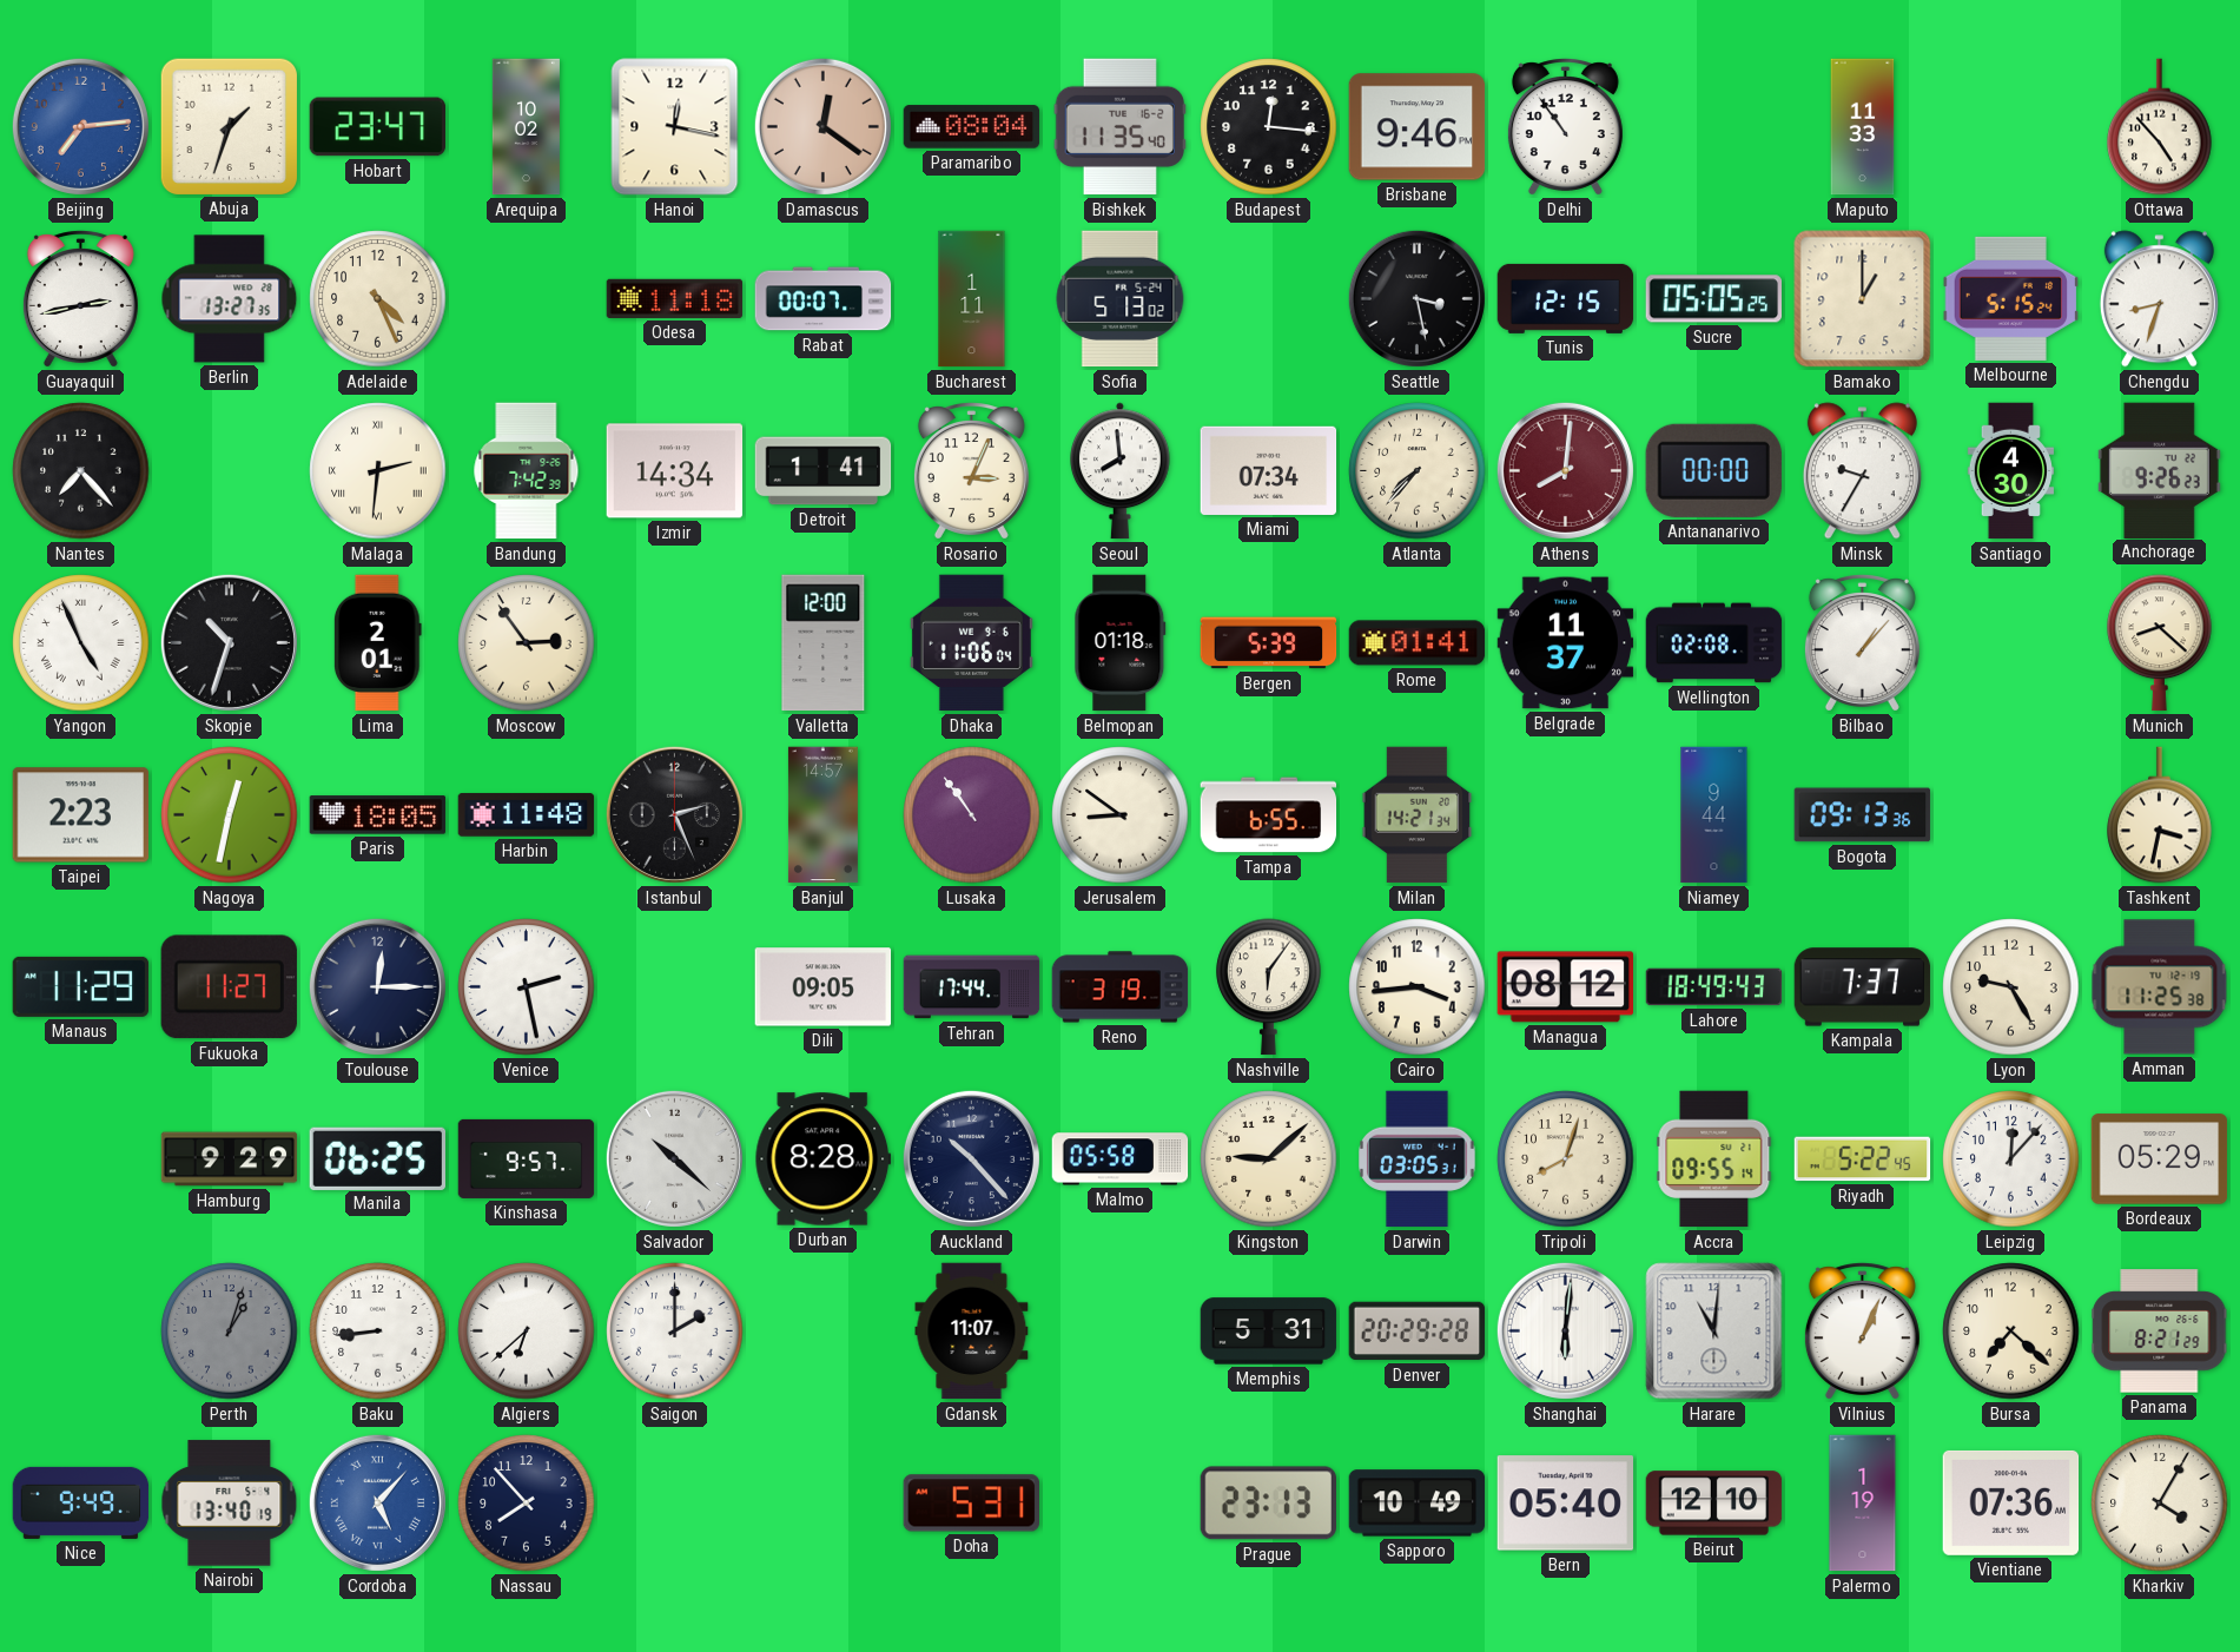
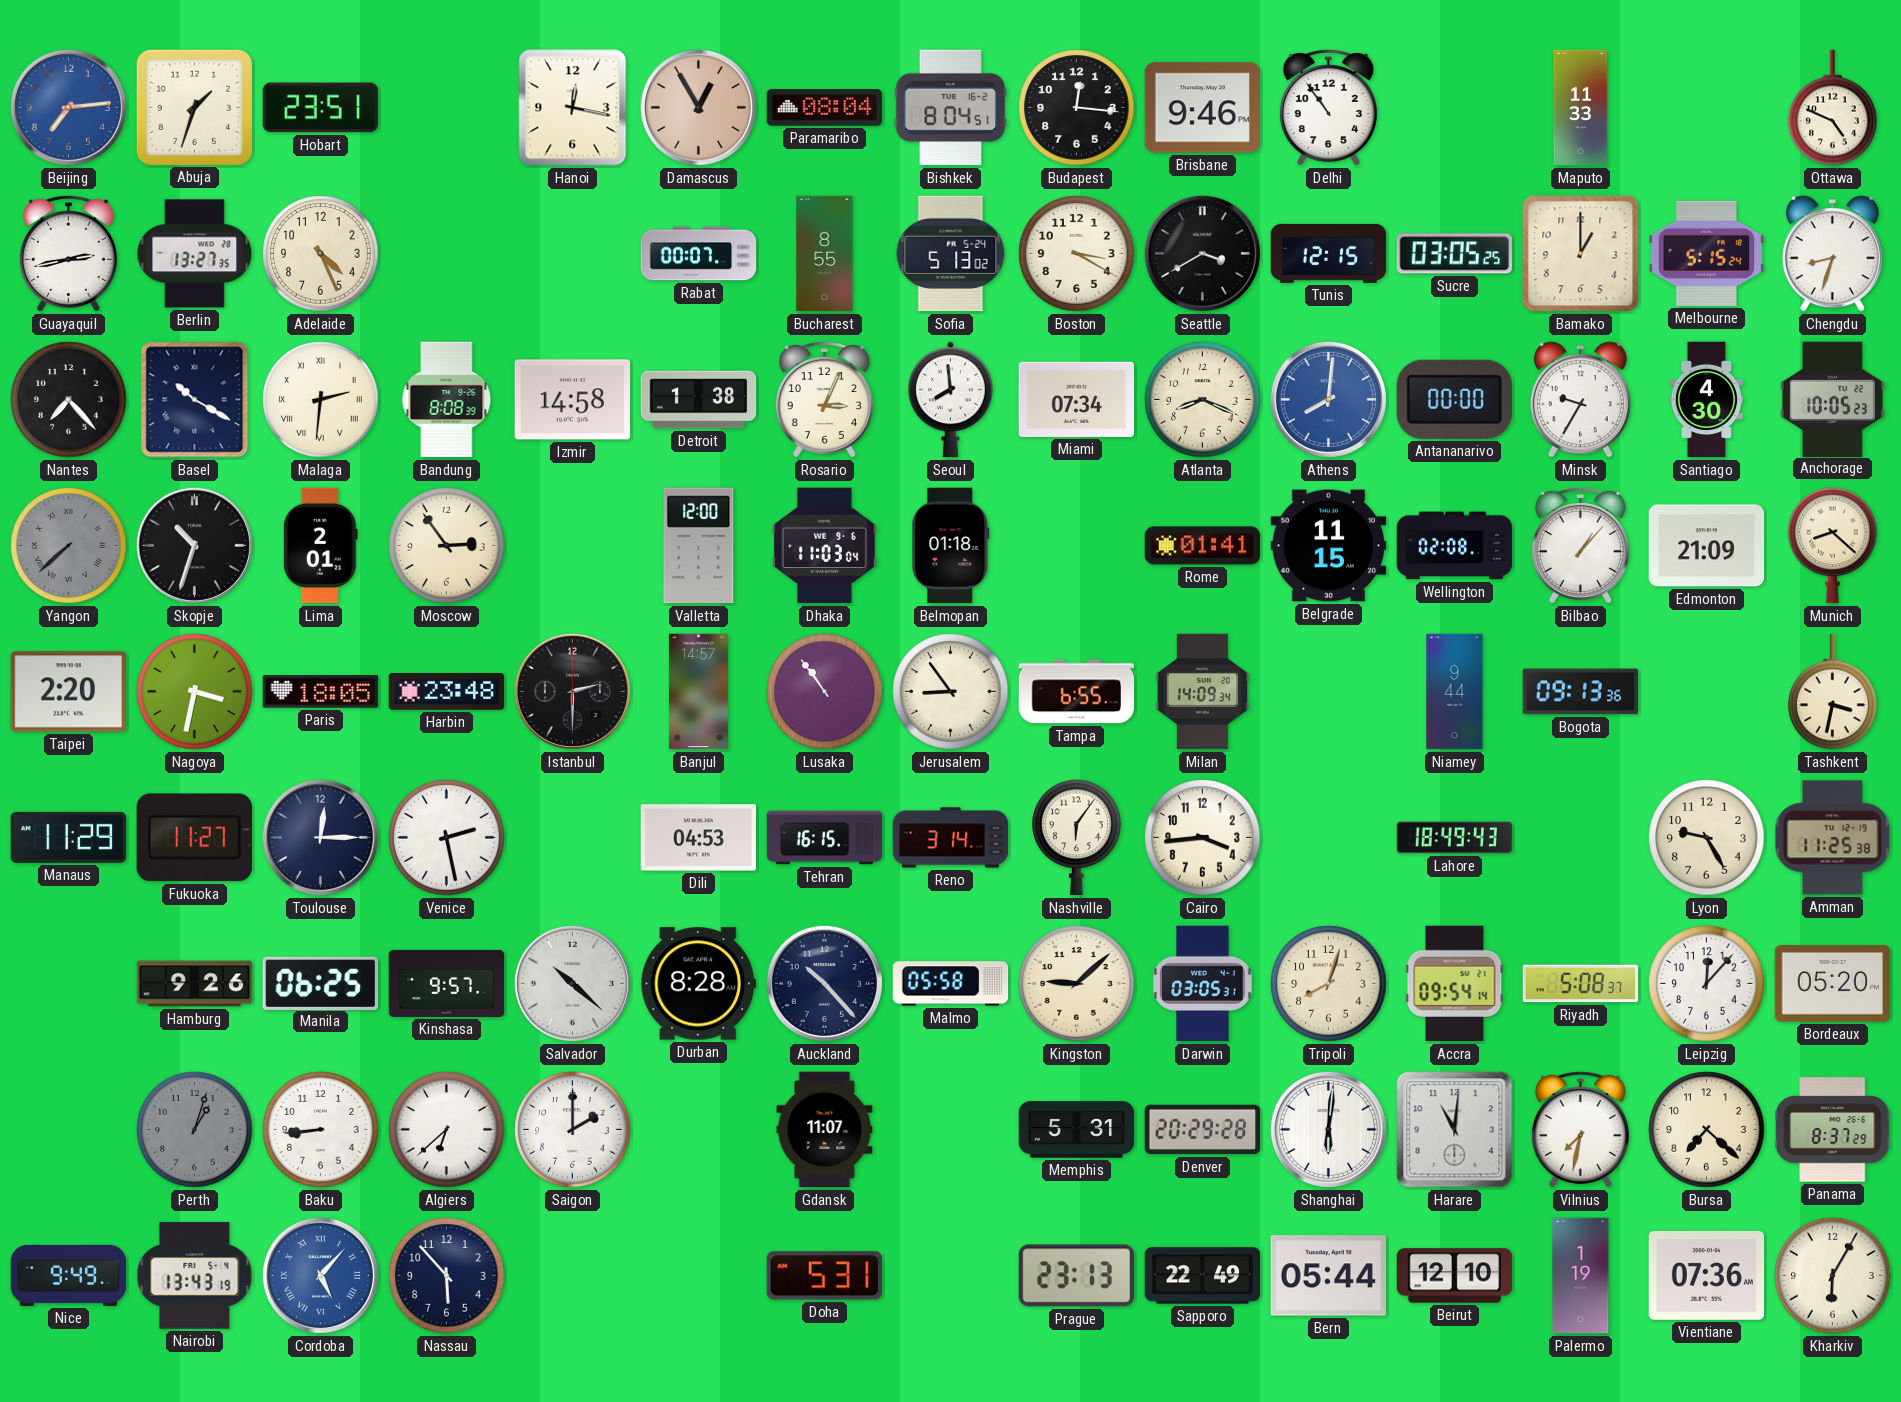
Hobart: 23:47 -> 23:51
Arequipa: 10:02 -> none
Damascus: 12:21 -> 12:55
Bishkek: 11:35 -> 8:04
Ottawa: 4:53 -> 4:49
Odesa: 11:18 -> none
Bucharest: 1:11 -> 8:55
Boston: none -> 3:20
Seattle: 3:28 -> 3:40
Sucre: 05:05 -> 03:05
Basel: none -> 10:20
Bandung: 7:42 -> 8:08
Izmir: 14:34 -> 14:58
Detroit: 1:41 -> 1:38
Atlanta: 7:37 -> 8:19
Athens dial: burgundy -> blue
Anchorage: 9:26 -> 10:05
Yangon: 4:56 -> 7:38
Yangon dial: white -> grey
Dhaka: 11:06 -> 11:03
Bergen: 5:39 -> none
Belgrade: 11:37 -> 11:15
Edmonton: none -> 21:09
Taipei: 2:23 -> 2:20
Nagoya: 12:32 -> 3:32
Harbin: 11:48 -> 23:48
Istanbul: 2:26 -> 2:30
Jerusalem: 8:51 -> 8:54
Milan: 14:21 -> 14:09
Dili: 09:05 -> 04:53
Tehran: 17:44 -> 16:15
Reno: 3:19 -> 3:14
Managua: 08:12 -> none
Kampala: 7:37 -> none
Hamburg: 9:29 -> 9:26
Accra: 09:55 -> 09:54
Riyadh: 5:22 -> 5:08
Bordeaux: 05:29 -> 05:20
Vilnius: 1:04 -> 7:32
Panama: 8:21 -> 8:37
Nairobi: 13:40 -> 13:43
Nassau: 7:53 -> 5:53
Sapporo: 10:49 -> 22:49
Bern: 05:40 -> 05:44
Kharkiv: 4:05 -> 6:05
